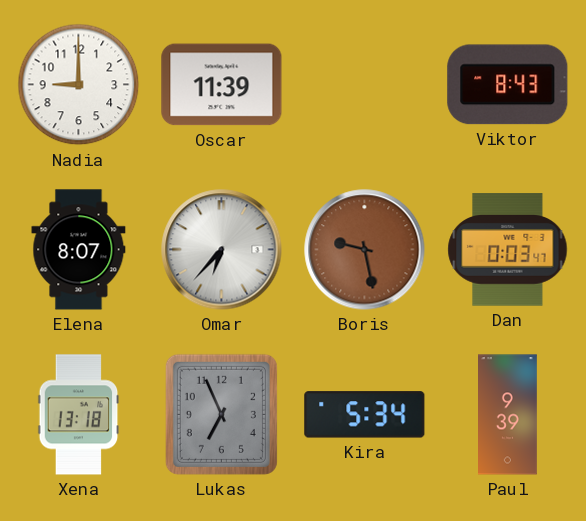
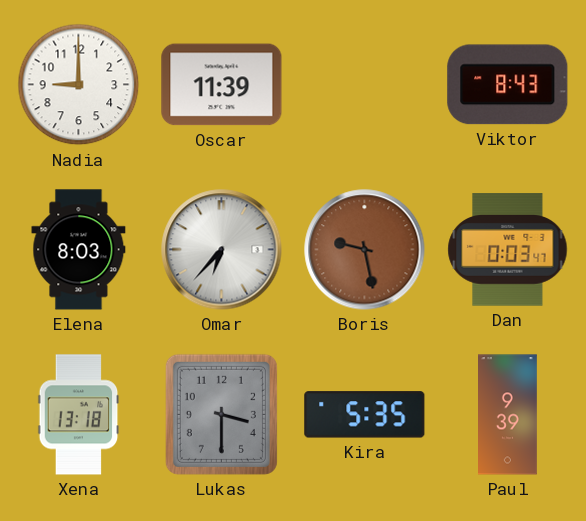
Elena: 8:07 -> 8:03
Lukas: 6:56 -> 3:30
Kira: 5:34 -> 5:35
